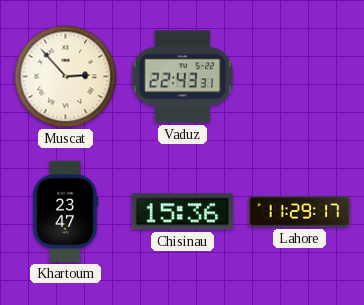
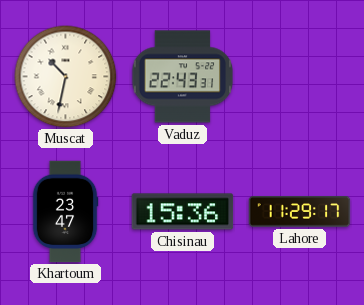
Muscat: 2:53 -> 10:32
